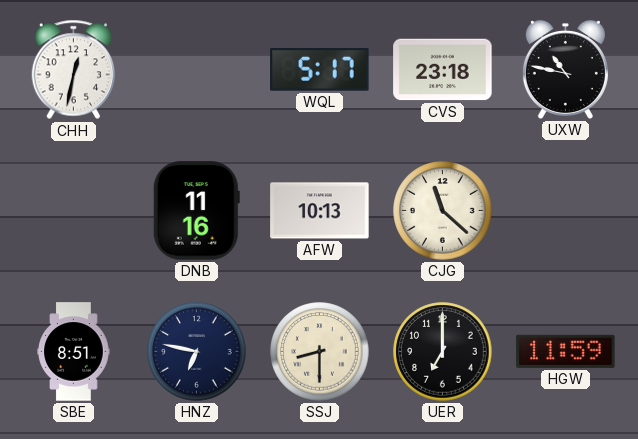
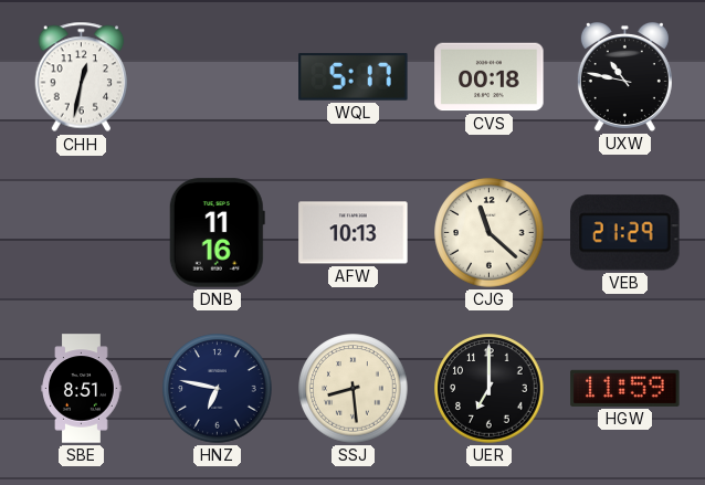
CVS: 23:18 -> 00:18
VEB: none -> 21:29
SSJ: 8:30 -> 8:29
